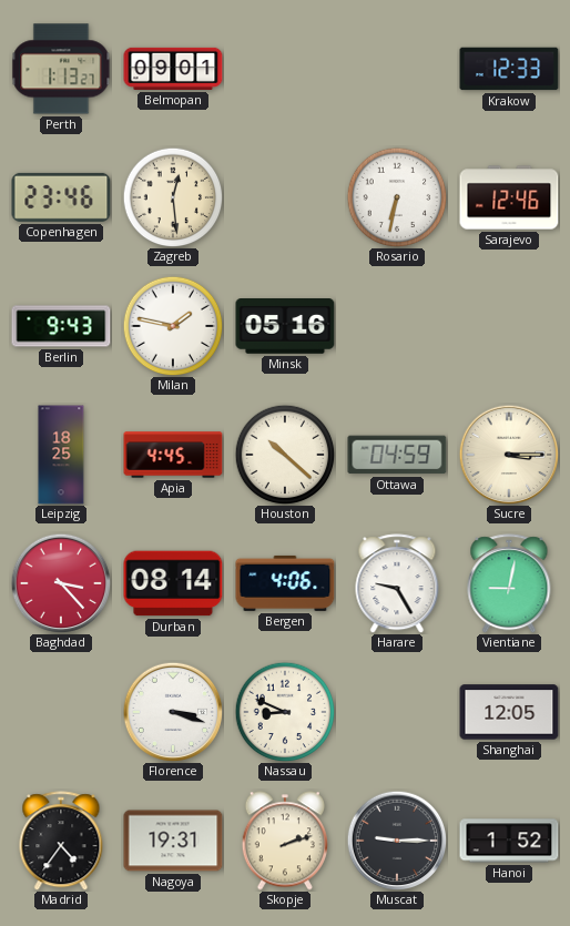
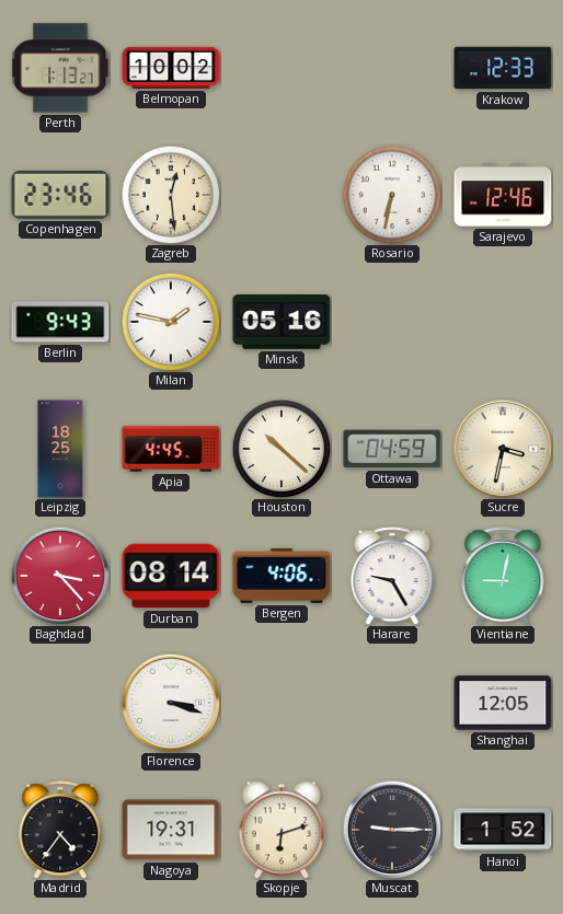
Belmopan: 09:01 -> 10:02
Sucre: 3:15 -> 3:32
Nassau: 8:49 -> none
Skopje: 2:12 -> 6:12
